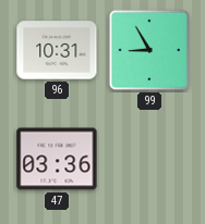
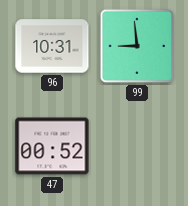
99: 8:55 -> 8:59
47: 03:36 -> 00:52
